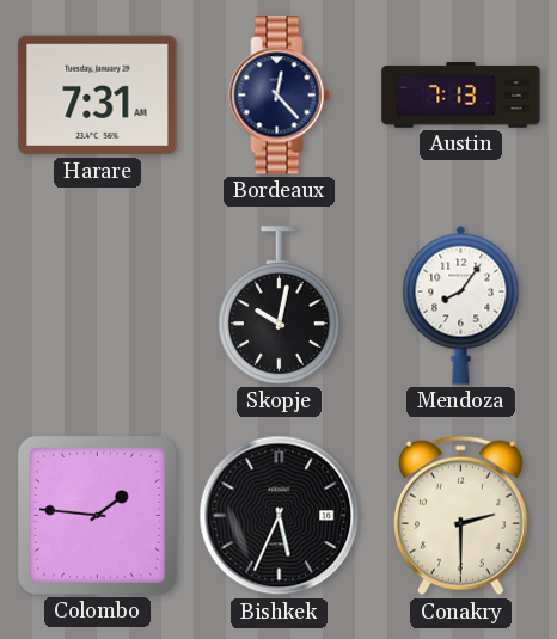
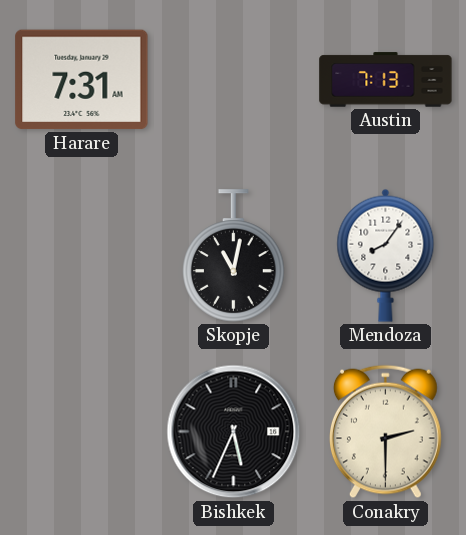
Bordeaux: 12:23 -> none
Skopje: 10:02 -> 11:02
Colombo: 1:46 -> none
